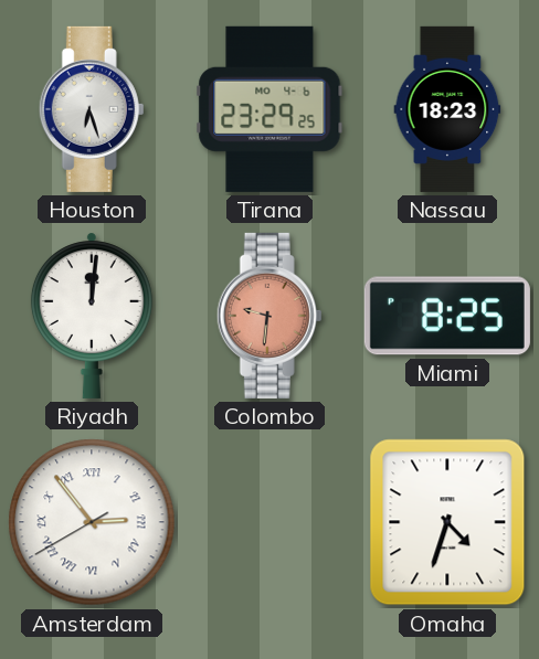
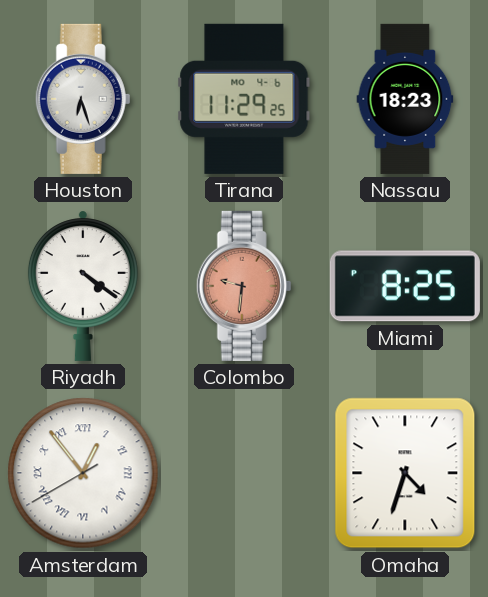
Tirana: 23:29 -> 11:29
Riyadh: 12:01 -> 4:21
Amsterdam: 2:53 -> 12:53
